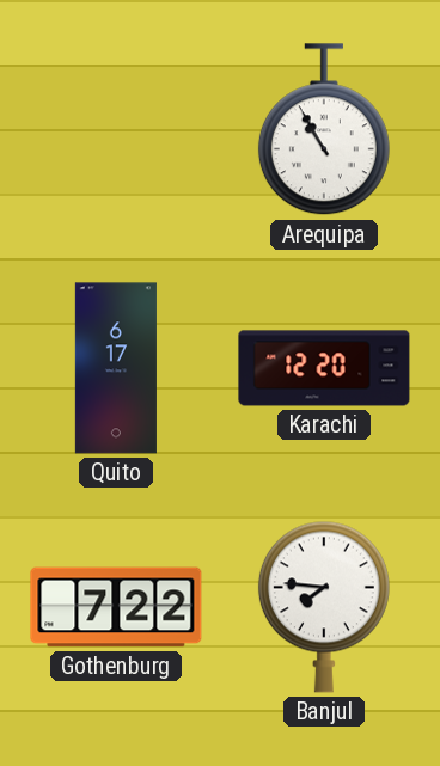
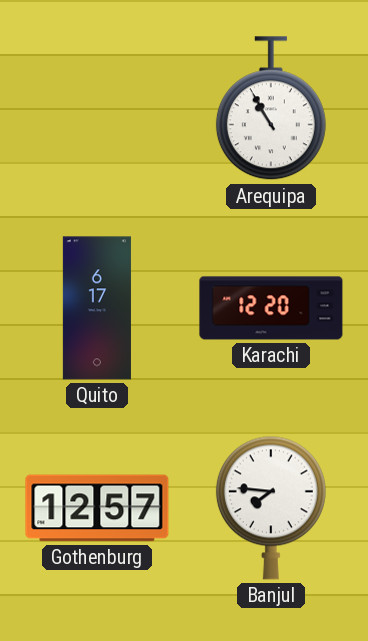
Gothenburg: 7:22 -> 12:57
